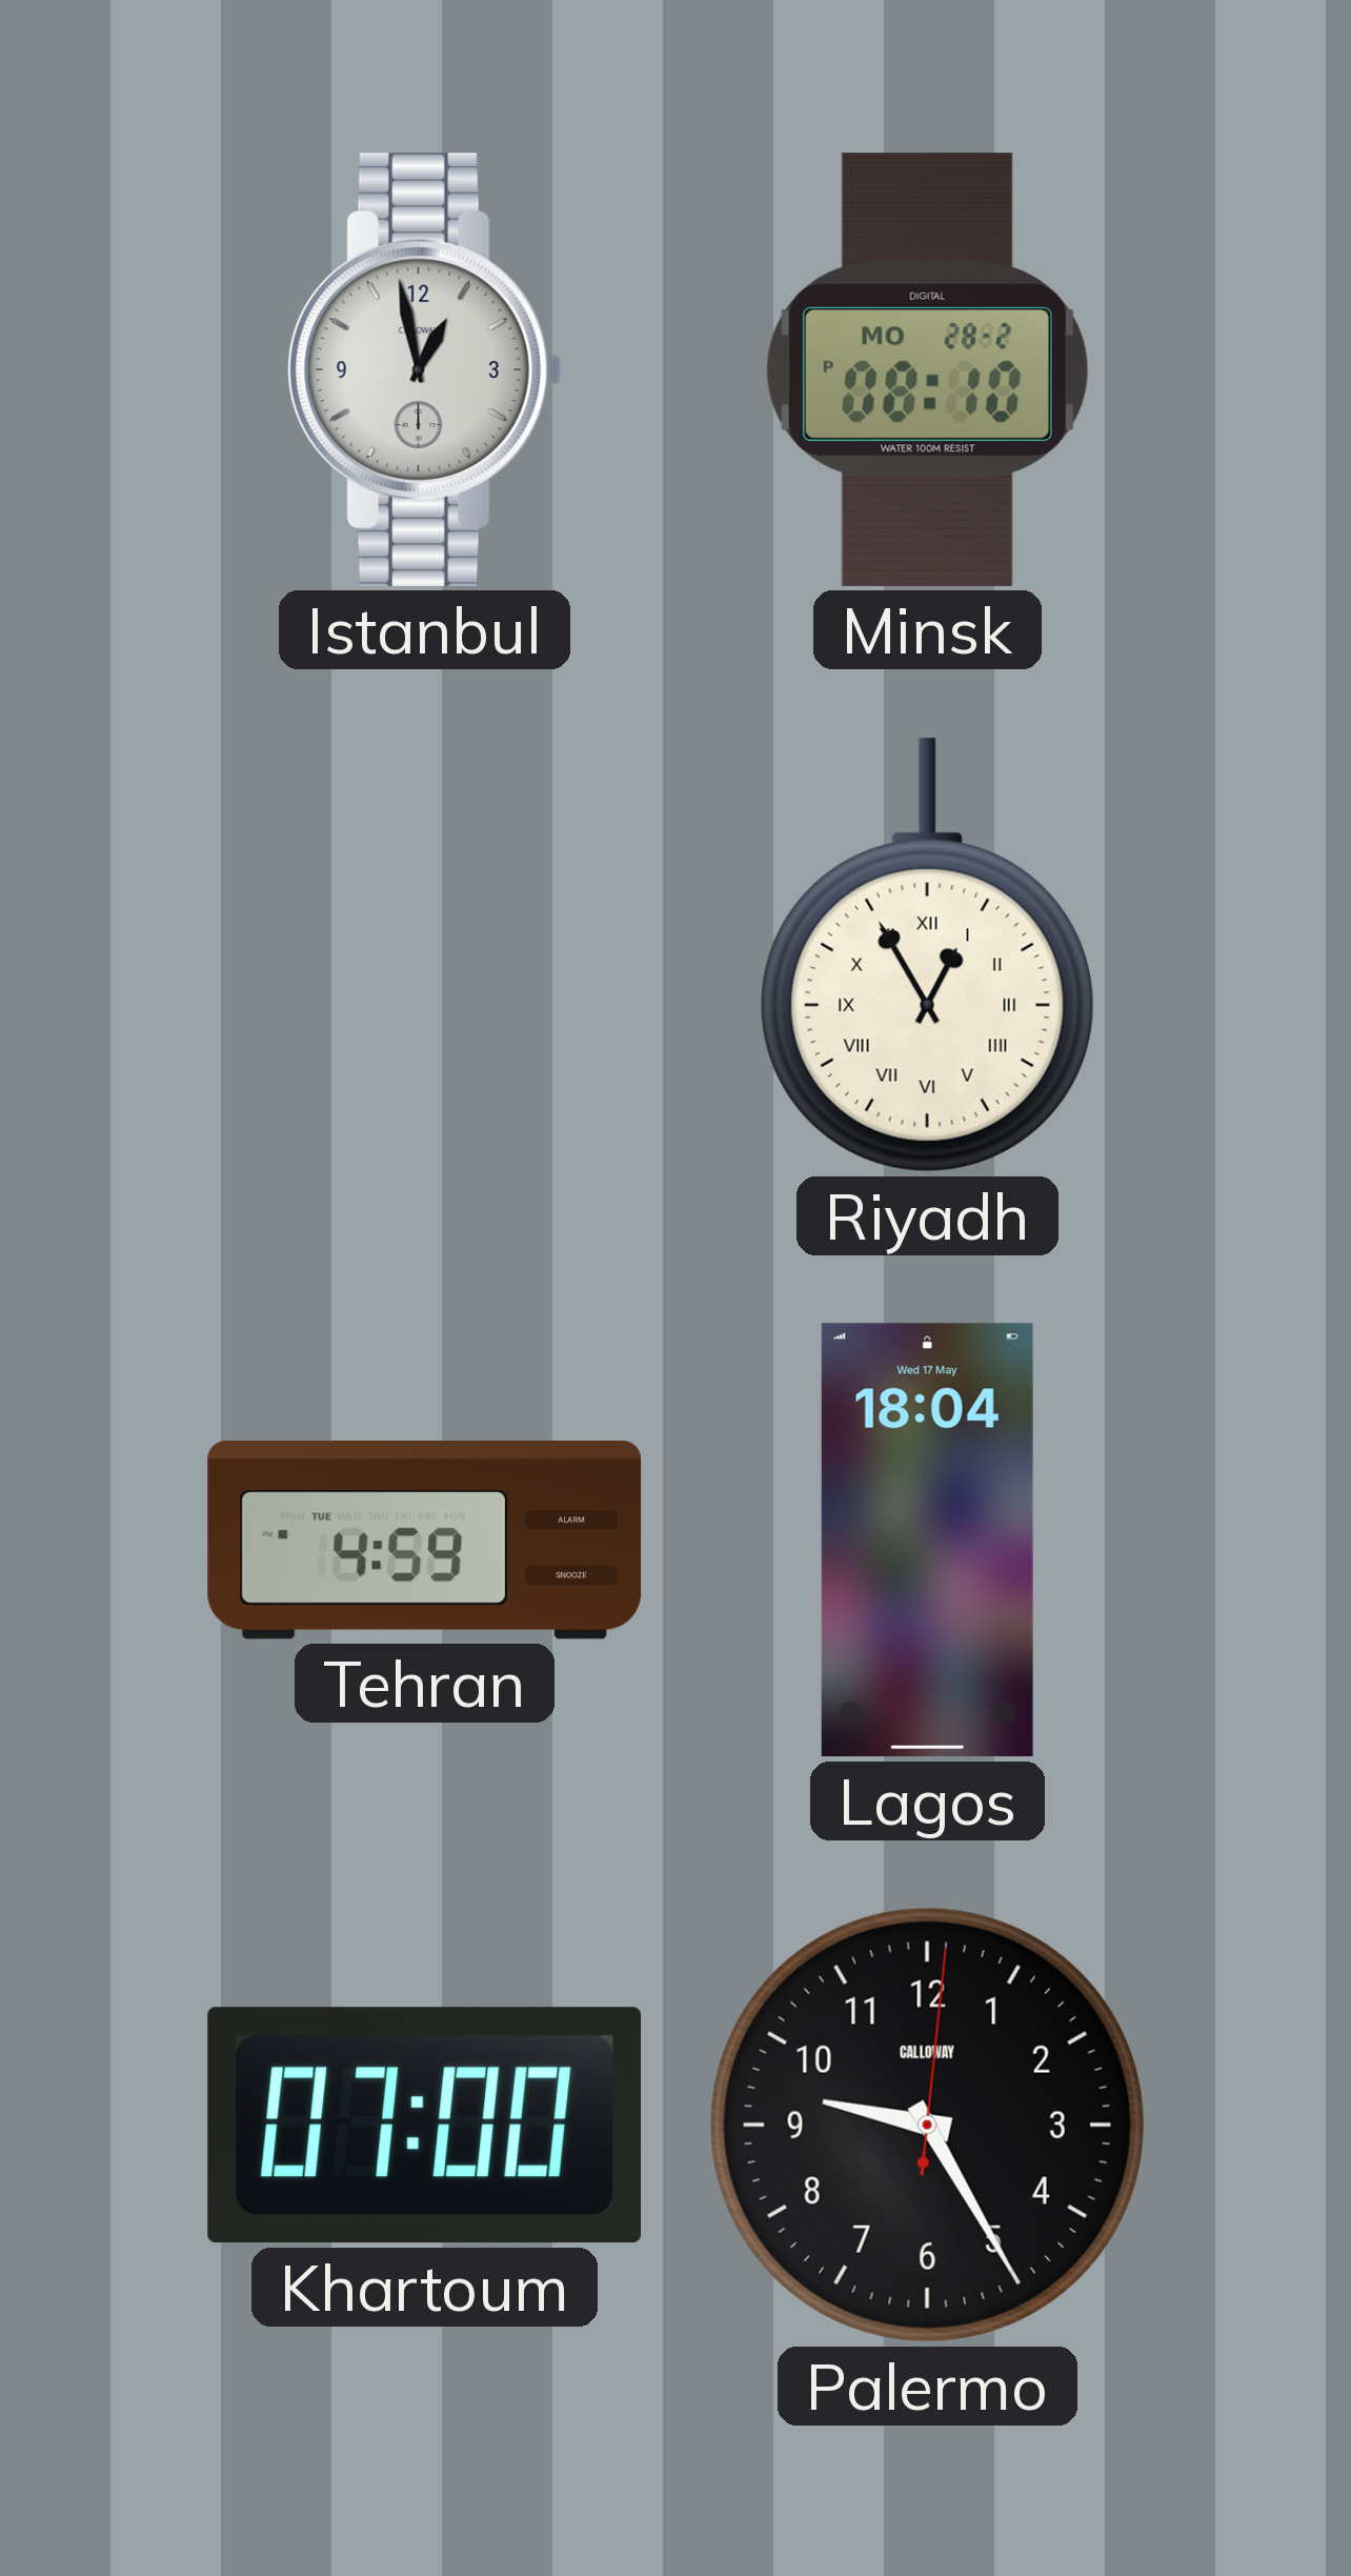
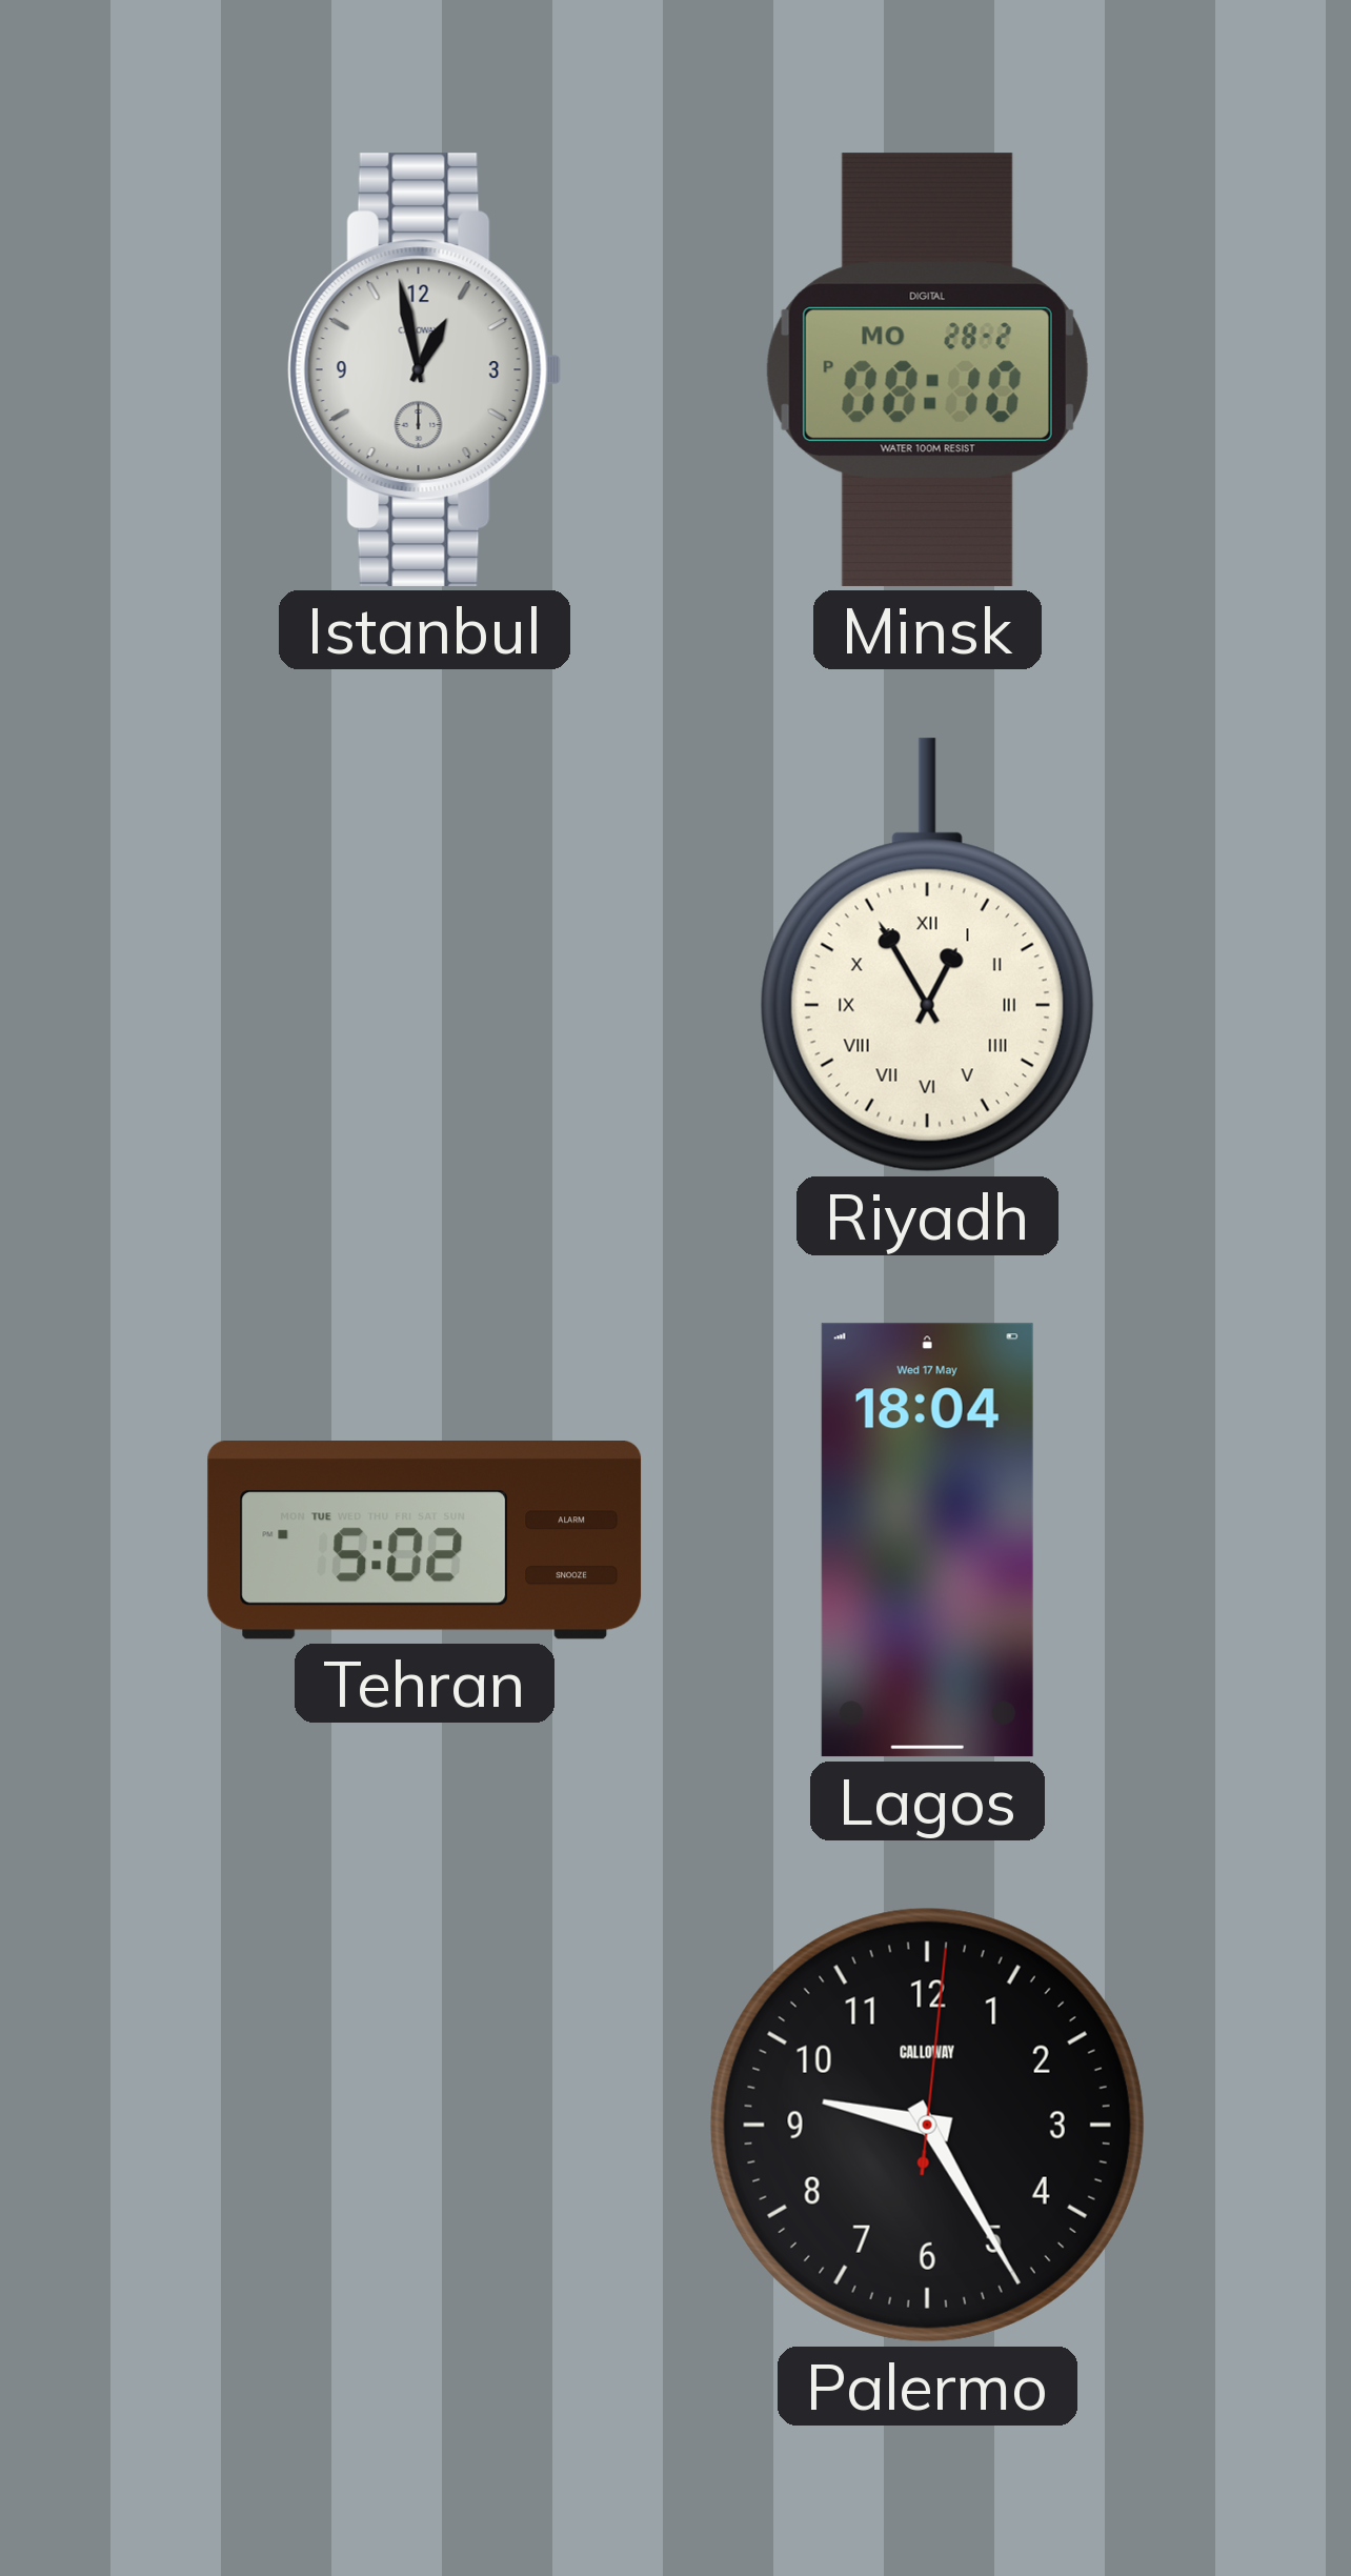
Tehran: 4:59 -> 5:02
Khartoum: 07:00 -> none
